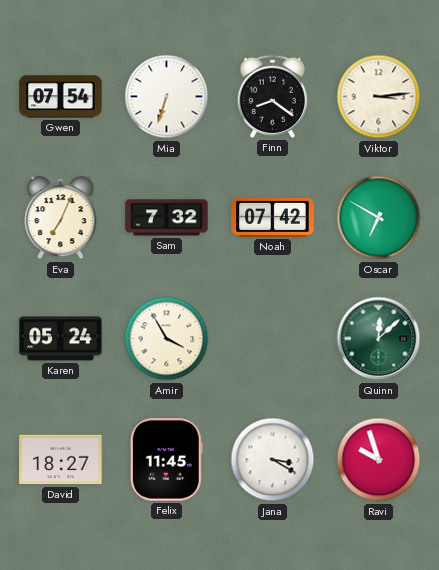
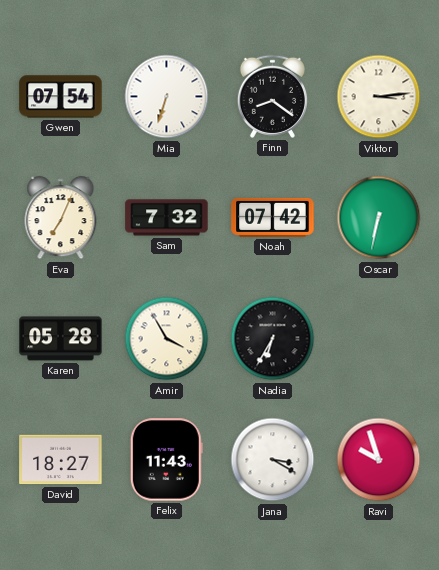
Oscar: 6:50 -> 6:32
Karen: 05:24 -> 05:28
Nadia: none -> 6:35
Quinn: 12:08 -> none
Felix: 11:45 -> 11:43
